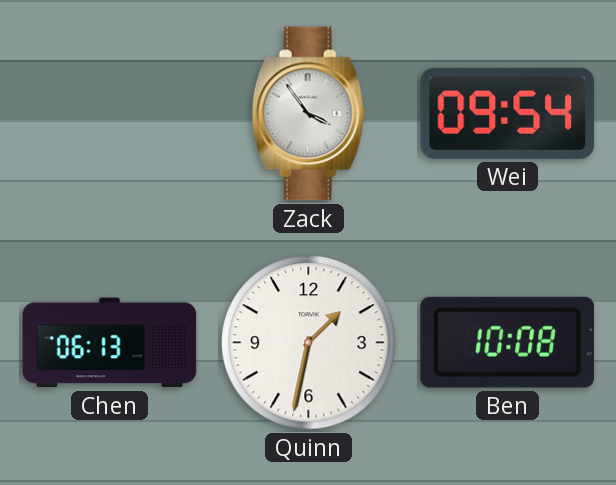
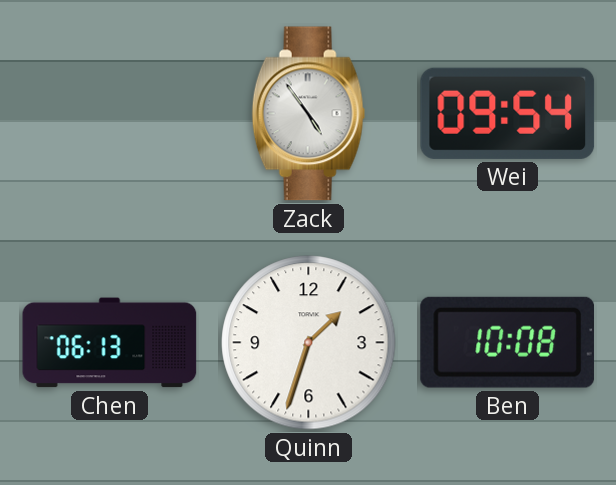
Zack: 3:54 -> 4:54
Quinn: 1:32 -> 1:33
